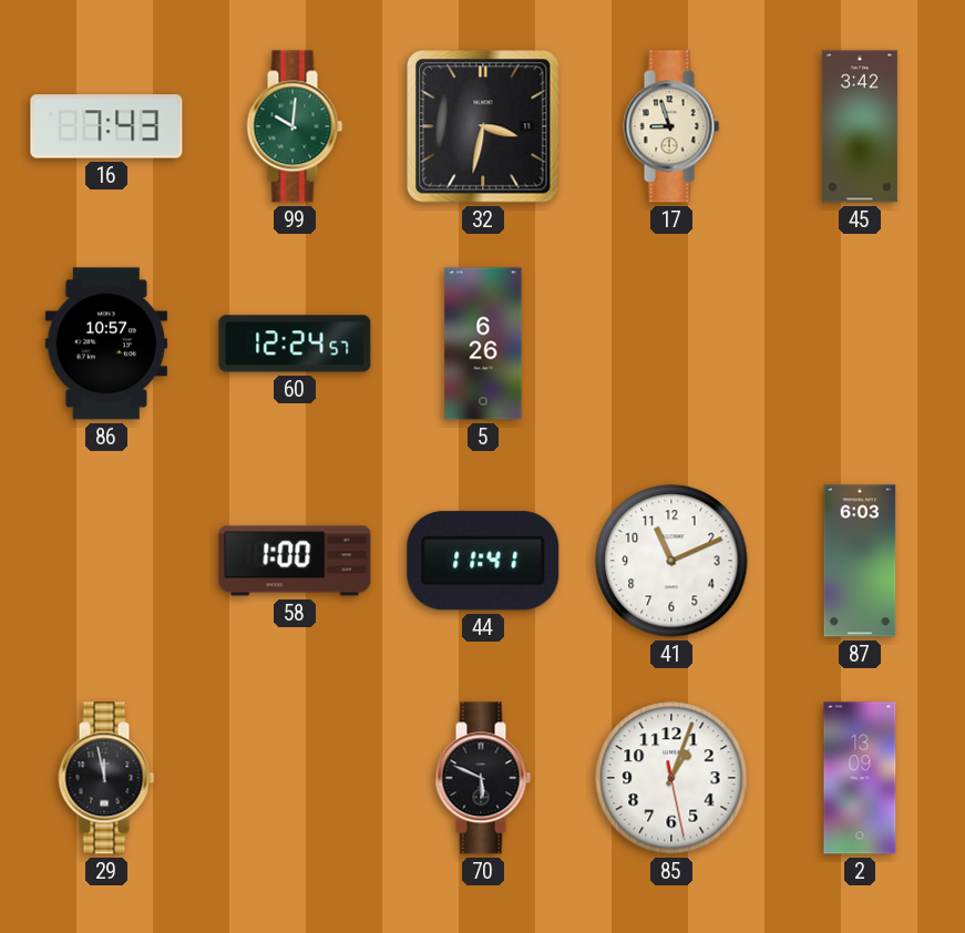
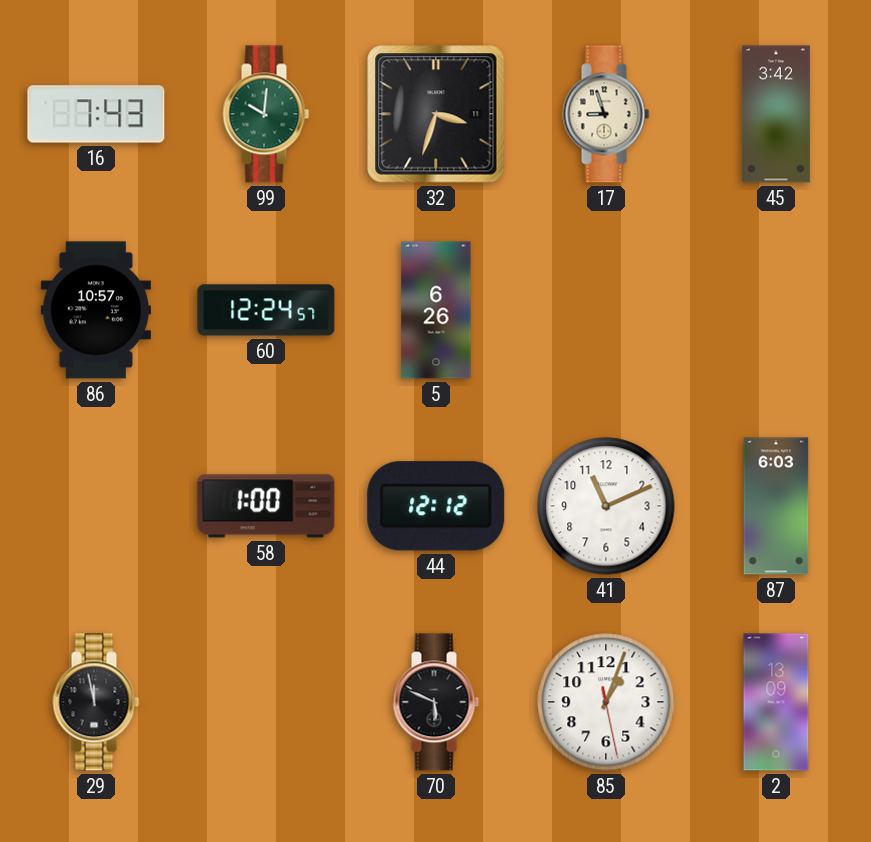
32: 3:32 -> 3:33
44: 11:41 -> 12:12
